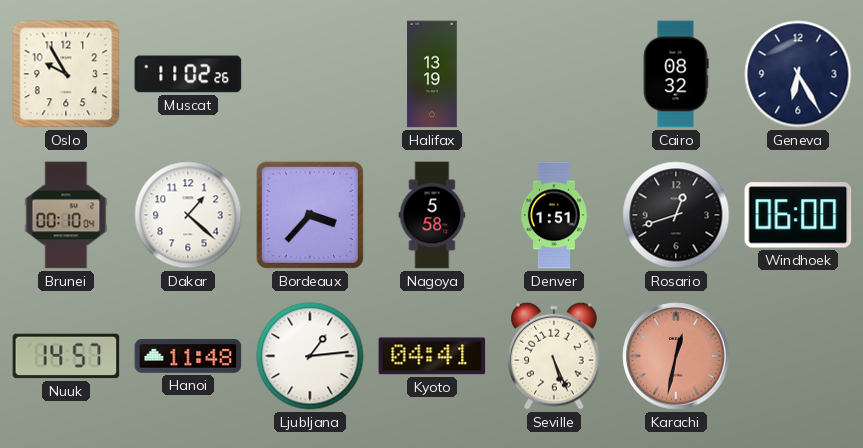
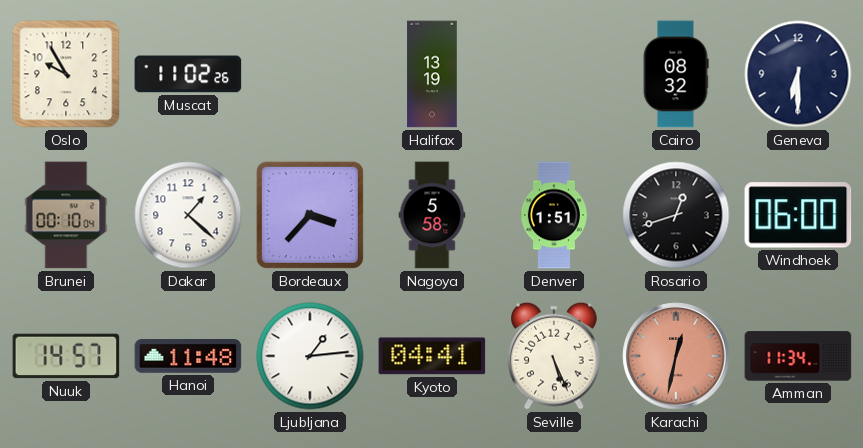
Geneva: 6:25 -> 6:30
Amman: none -> 11:34
